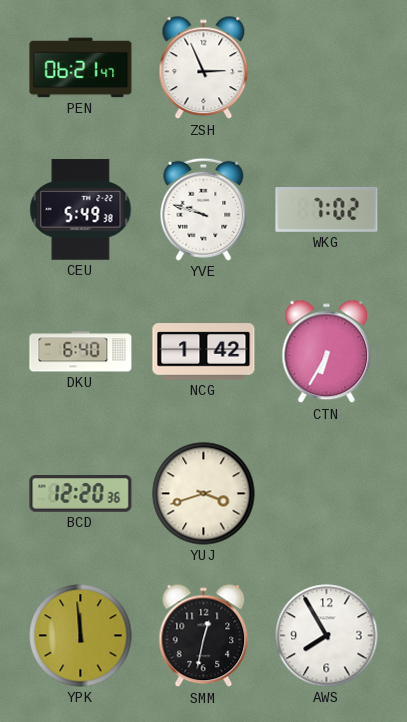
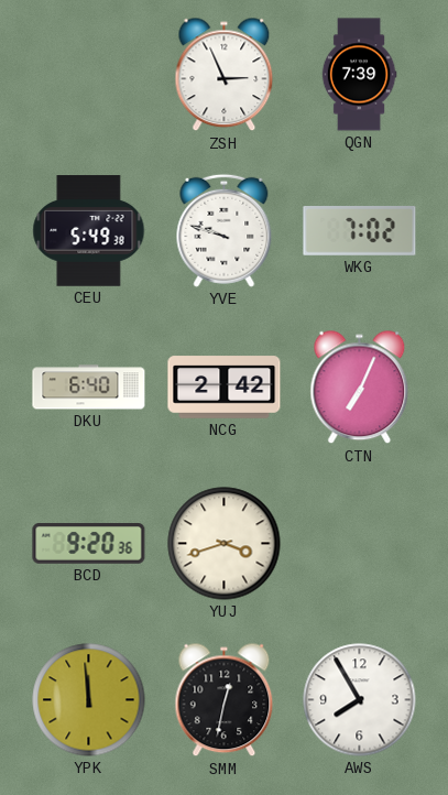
PEN: 06:21 -> none
QGN: none -> 7:39
NCG: 1:42 -> 2:42
CTN: 6:35 -> 7:04
BCD: 12:20 -> 9:20
